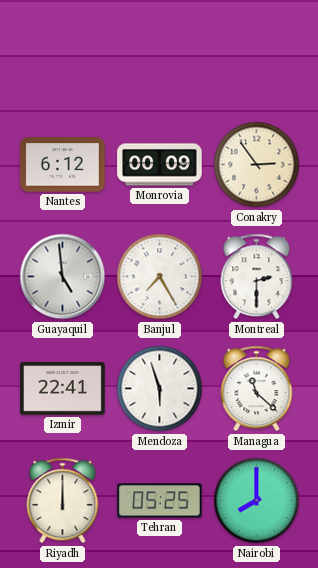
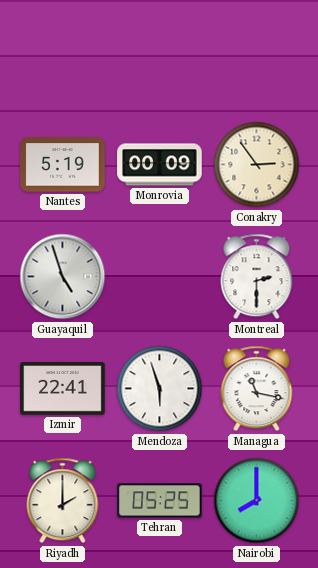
Nantes: 6:12 -> 5:19
Guayaquil: 4:59 -> 4:57
Banjul: 7:25 -> none
Managua: 11:22 -> 11:17
Riyadh: 12:00 -> 2:00
